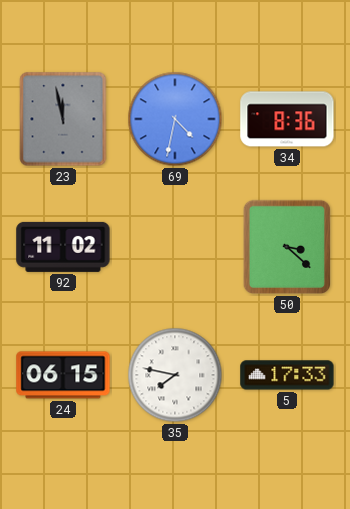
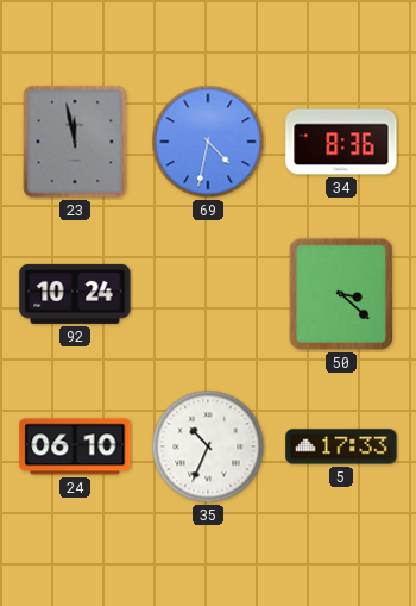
92: 11:02 -> 10:24
24: 06:15 -> 06:10
35: 7:47 -> 10:34
